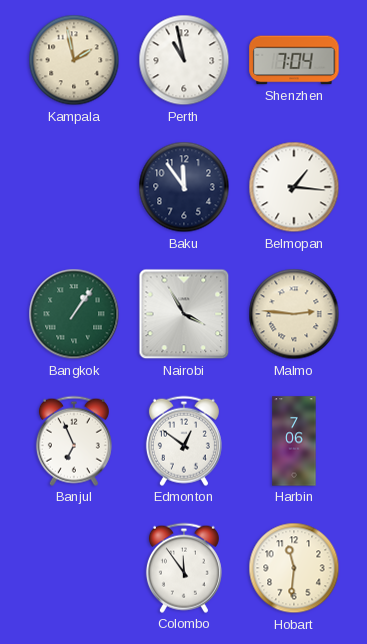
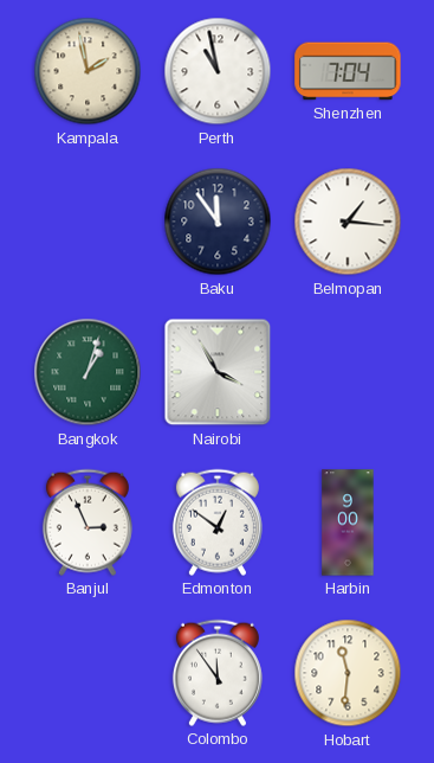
Bangkok: 1:06 -> 1:03
Malmo: 2:46 -> none
Banjul: 6:56 -> 2:56
Harbin: 7:06 -> 9:00
